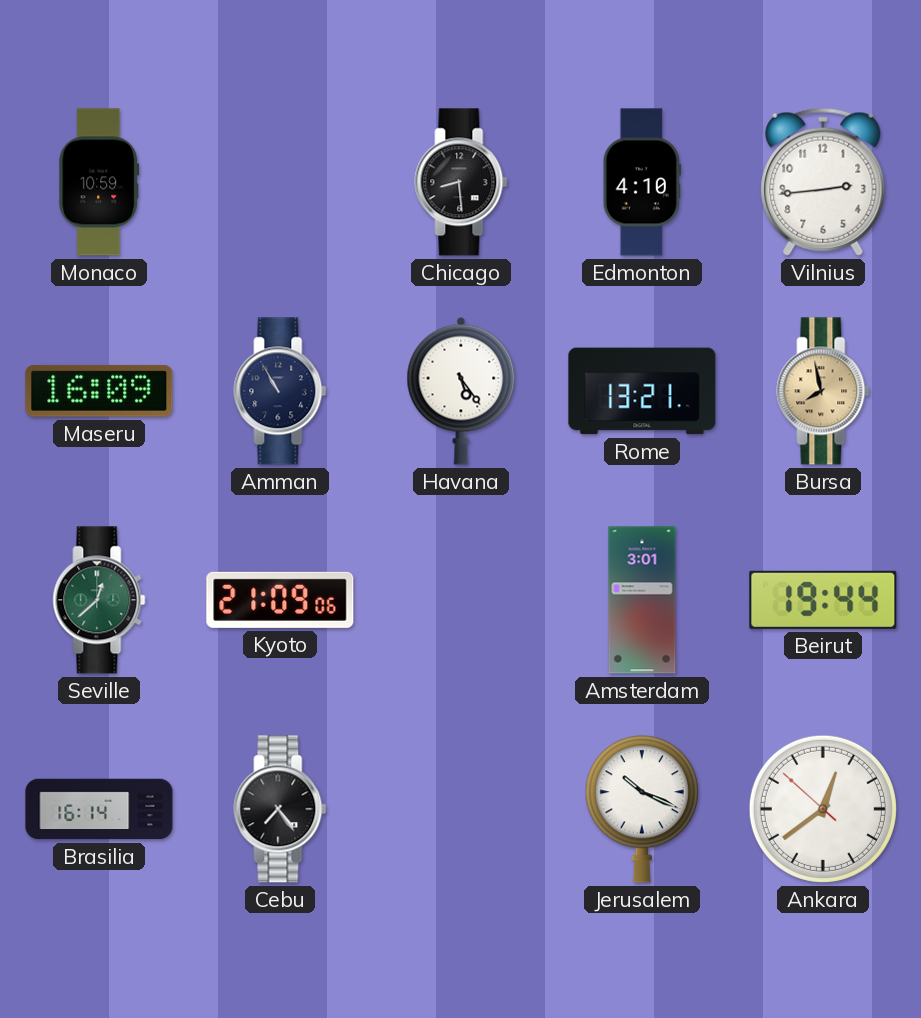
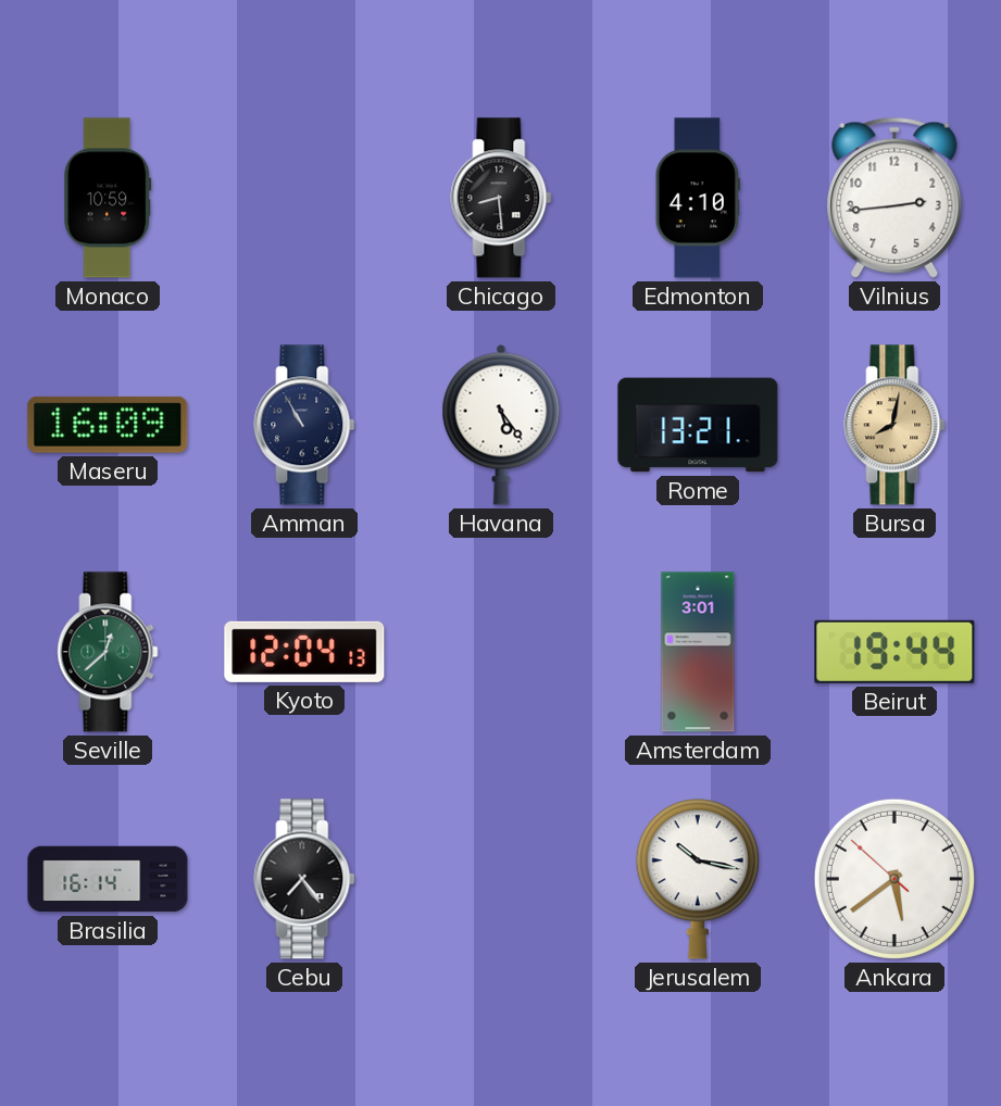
Bursa: 7:58 -> 8:02
Kyoto: 21:09 -> 12:04
Jerusalem: 10:19 -> 10:17
Ankara: 12:38 -> 5:38
